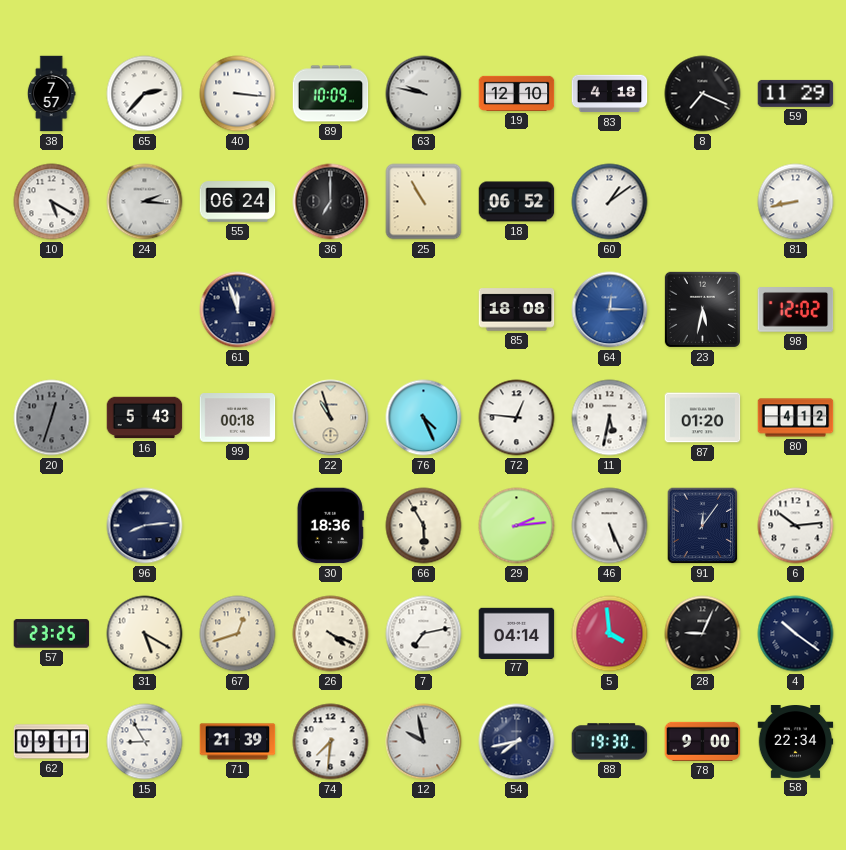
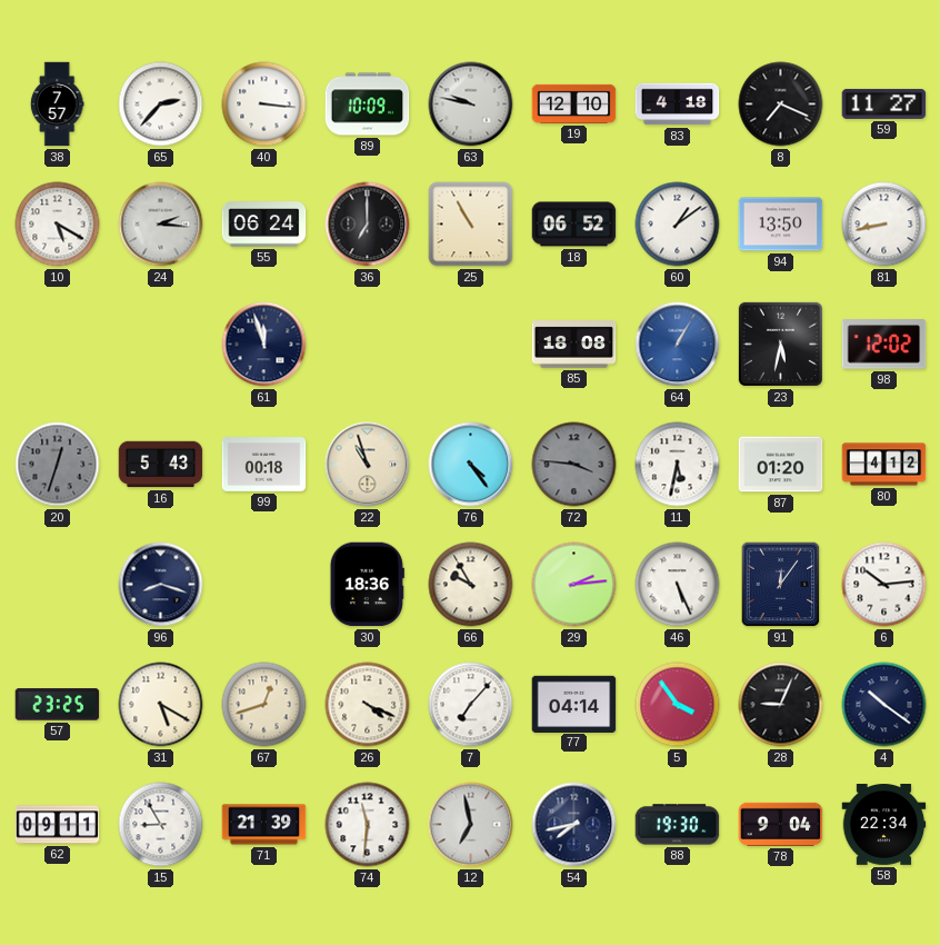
59: 11:29 -> 11:27
94: none -> 13:50
64: 12:15 -> 1:05
76: 4:26 -> 4:24
72: 12:46 -> 3:46
72 dial: white -> grey
96: 8:14 -> 8:18
66: 5:55 -> 9:55
7: 7:13 -> 7:07
5: 3:59 -> 3:54
74: 7:31 -> 11:31
12: 9:58 -> 6:58
78: 9:00 -> 9:04
